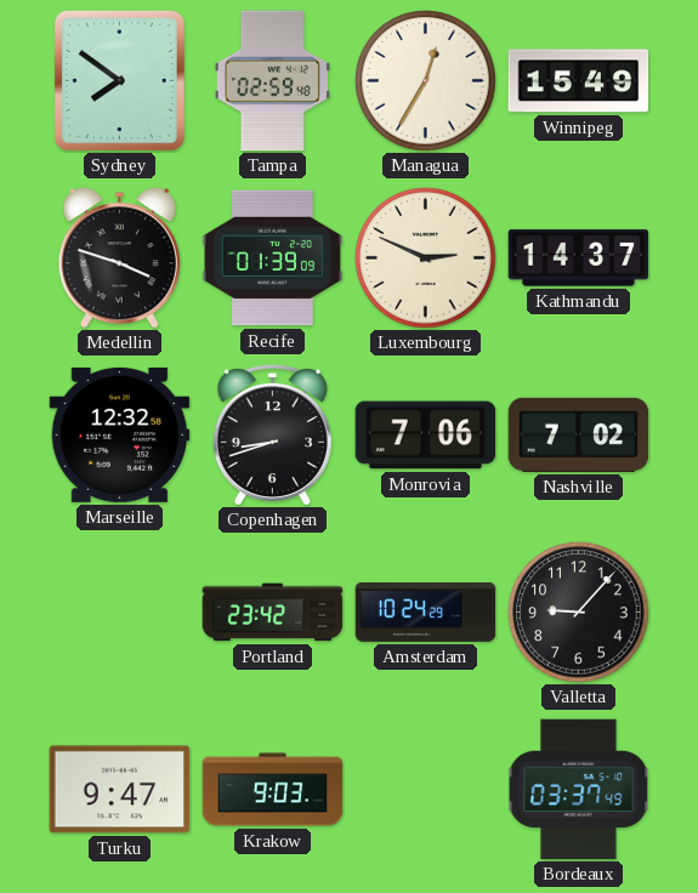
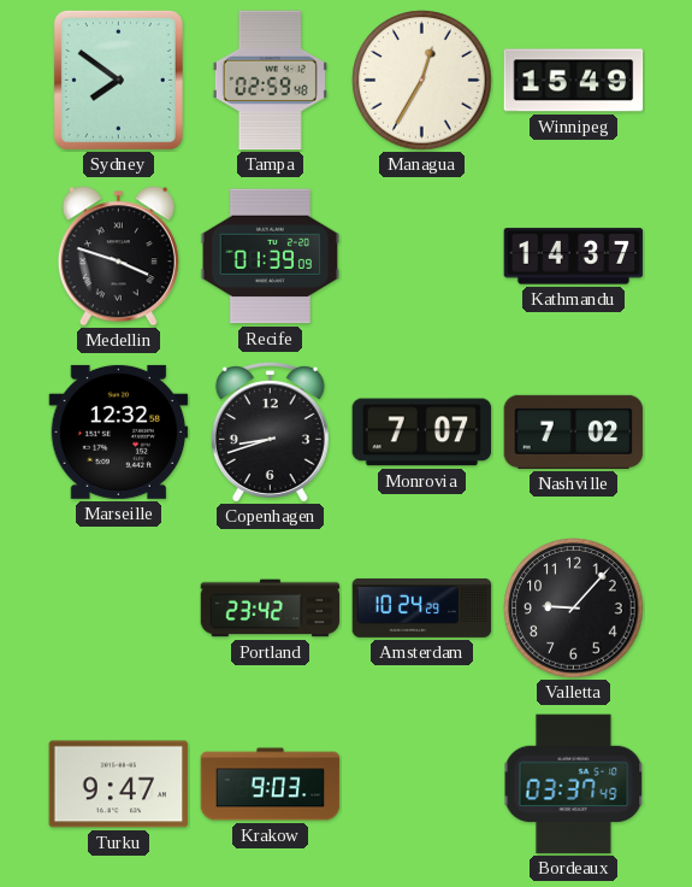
Luxembourg: 2:49 -> none
Monrovia: 7:06 -> 7:07
